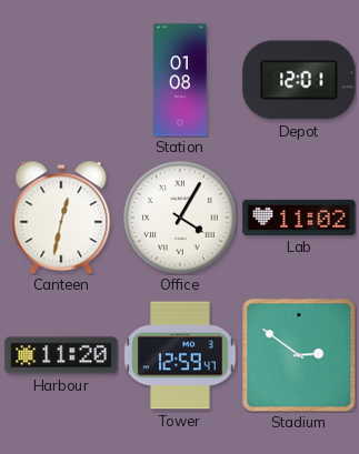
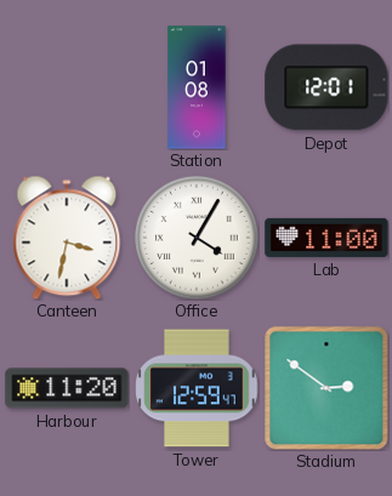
Canteen: 12:32 -> 3:32
Lab: 11:02 -> 11:00
